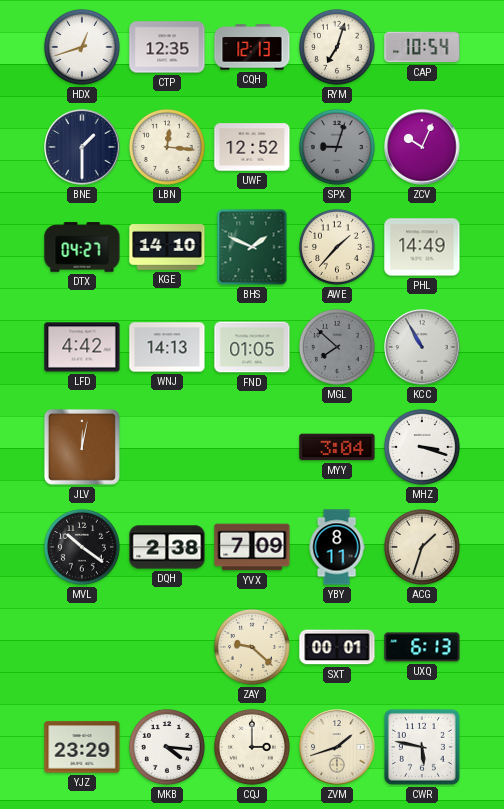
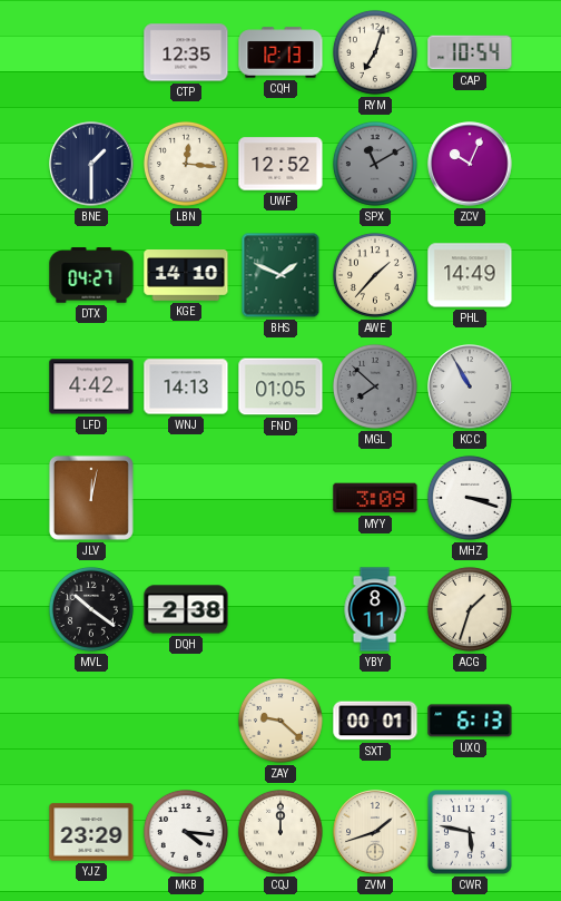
HDX: 12:42 -> none
SPX: 9:03 -> 11:10
MYY: 3:04 -> 3:09
YVX: 7:09 -> none
CQJ: 3:00 -> 12:00
